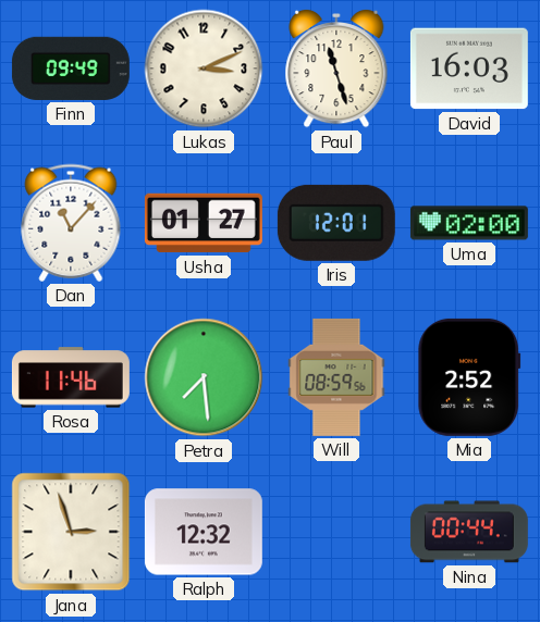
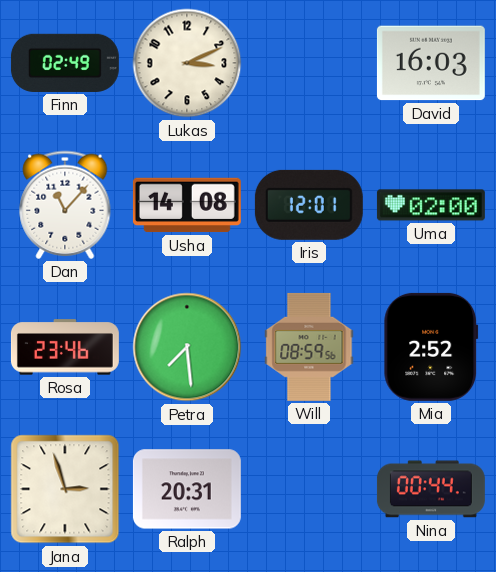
Finn: 09:49 -> 02:49
Paul: 11:27 -> none
Usha: 01:27 -> 14:08
Rosa: 11:46 -> 23:46
Ralph: 12:32 -> 20:31
